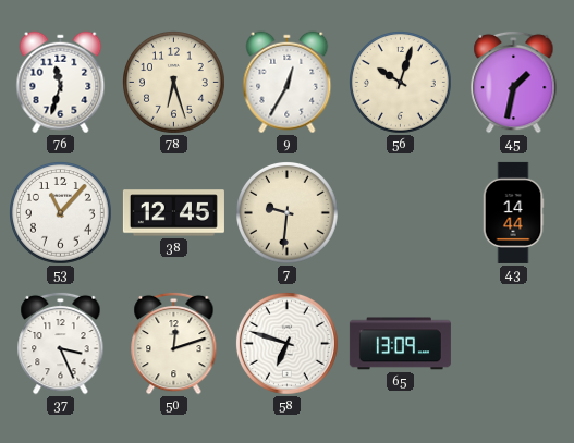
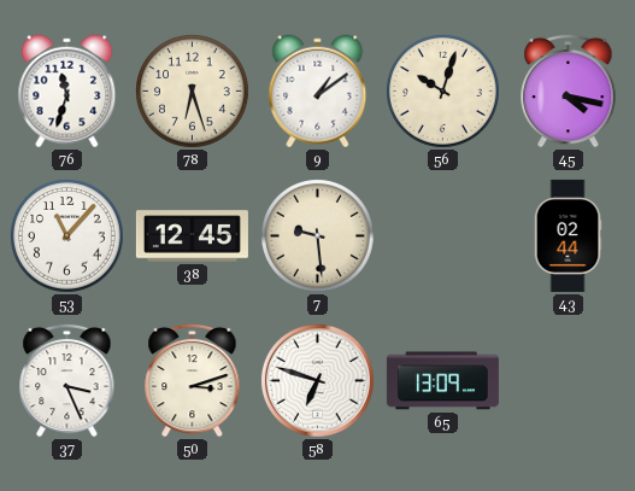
9: 12:35 -> 1:09
45: 1:32 -> 4:17
7: 9:31 -> 9:29
43: 14:44 -> 02:44
50: 12:12 -> 3:12
